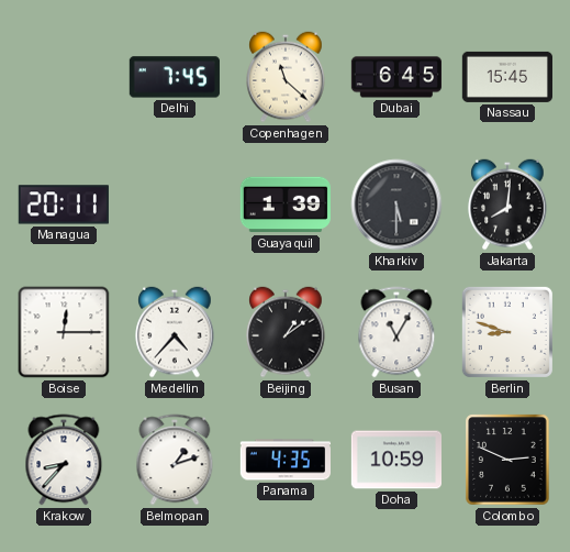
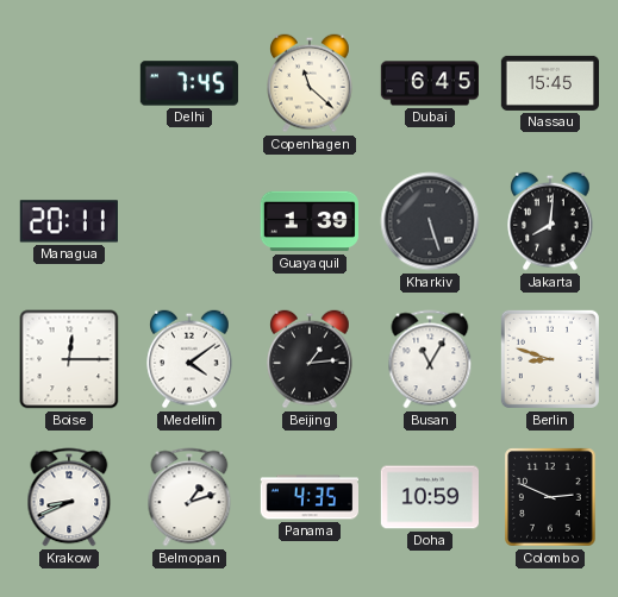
Kharkiv: 5:30 -> 5:27
Medellin: 4:37 -> 4:09
Beijing: 1:09 -> 1:14
Krakow: 8:37 -> 8:41
